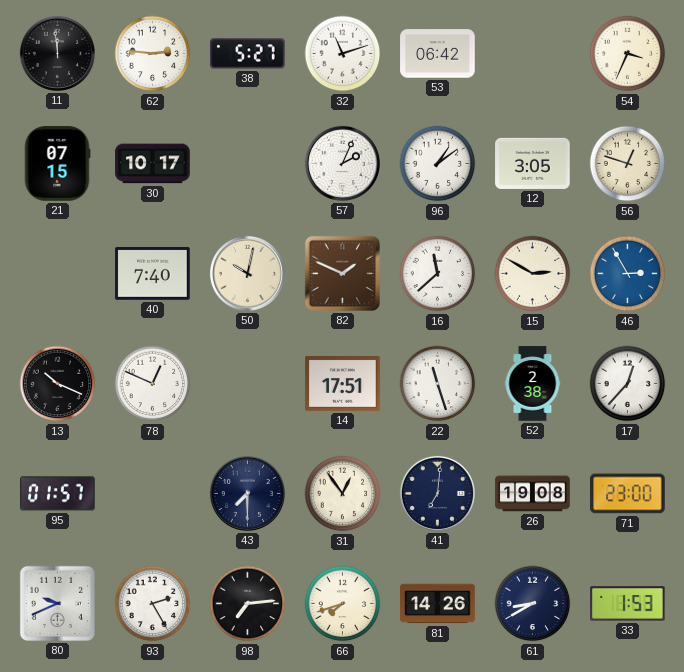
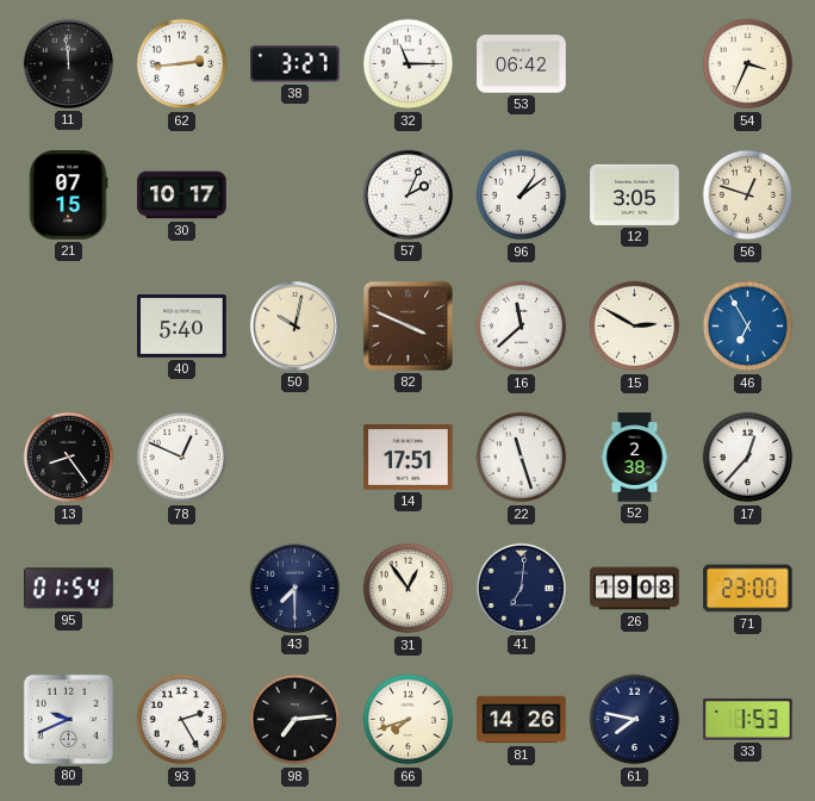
62: 2:46 -> 2:44
38: 5:27 -> 3:27
32: 11:12 -> 11:15
40: 7:40 -> 5:40
82: 1:49 -> 3:49
46: 2:55 -> 6:55
13: 10:19 -> 8:24
95: 01:57 -> 01:54
61: 8:40 -> 7:47
